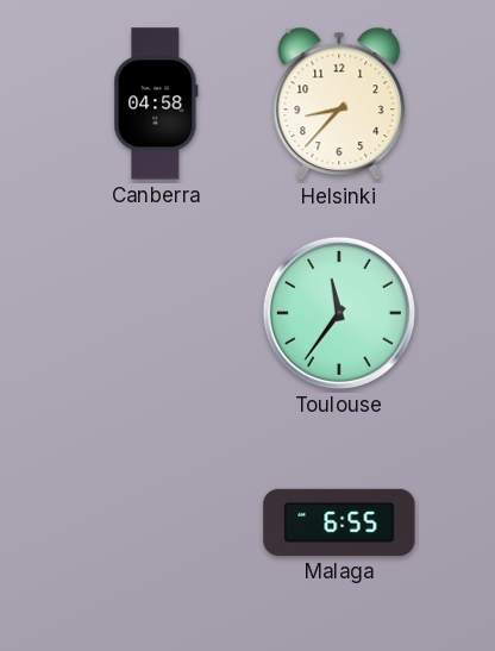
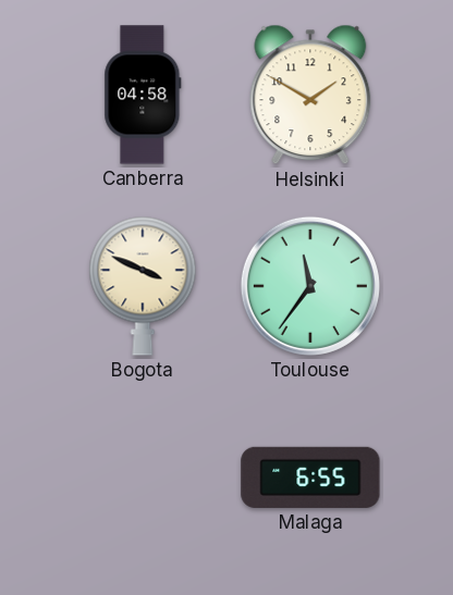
Helsinki: 8:37 -> 1:50
Bogota: none -> 3:49
